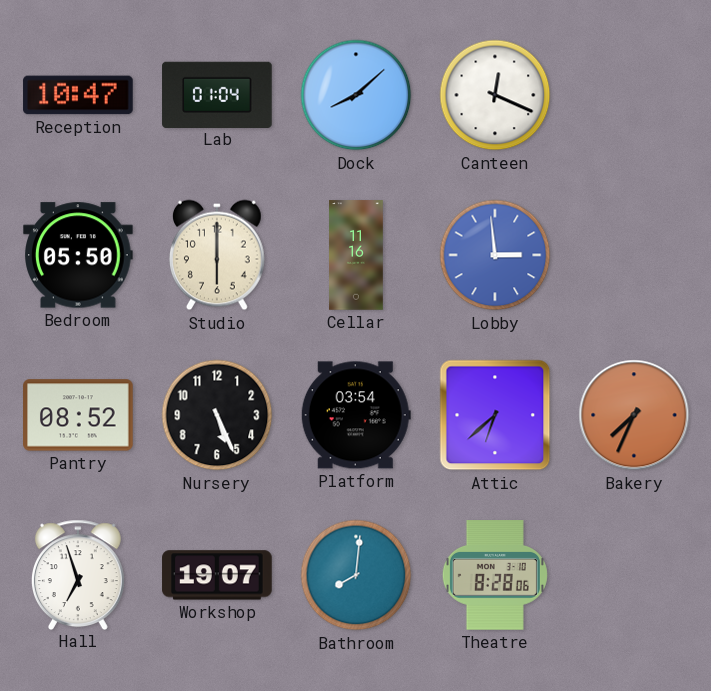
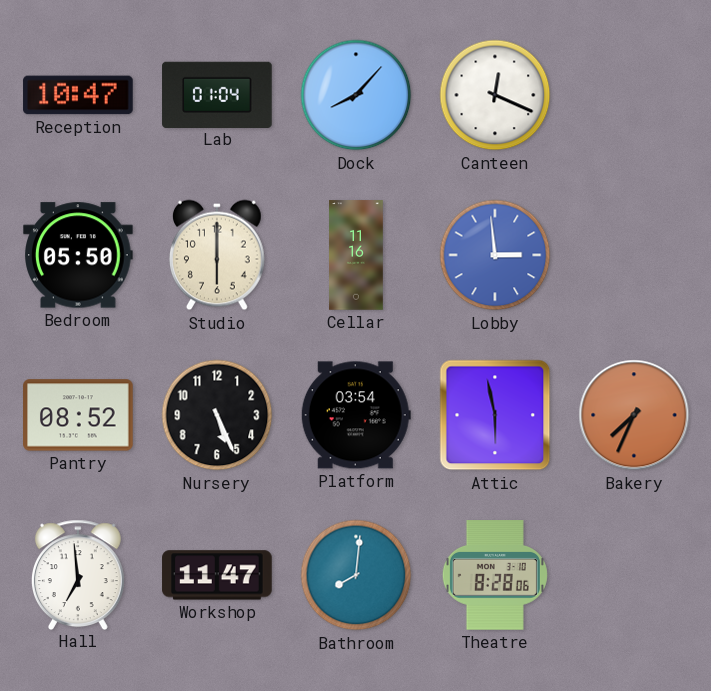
Dock: 8:08 -> 8:07
Attic: 6:38 -> 5:58
Hall: 6:57 -> 6:59
Workshop: 19:07 -> 11:47
